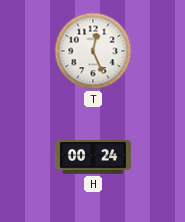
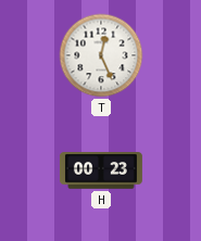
H: 00:24 -> 00:23
